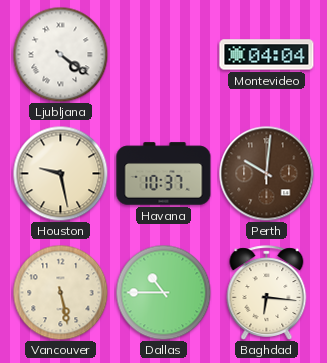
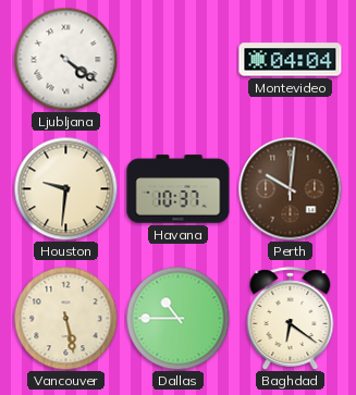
Houston: 9:28 -> 9:31
Baghdad: 6:16 -> 6:21
